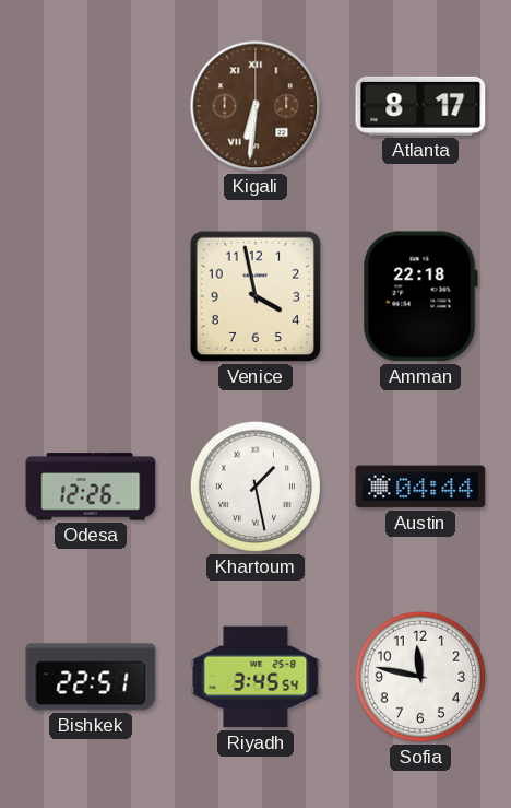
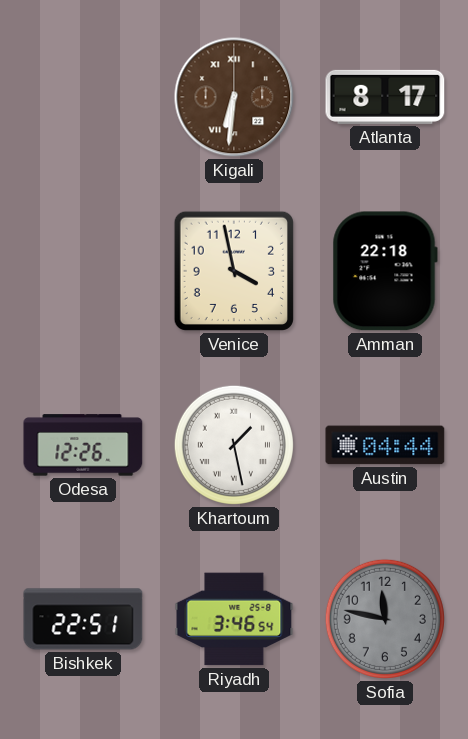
Riyadh: 3:45 -> 3:46
Sofia dial: white -> grey
